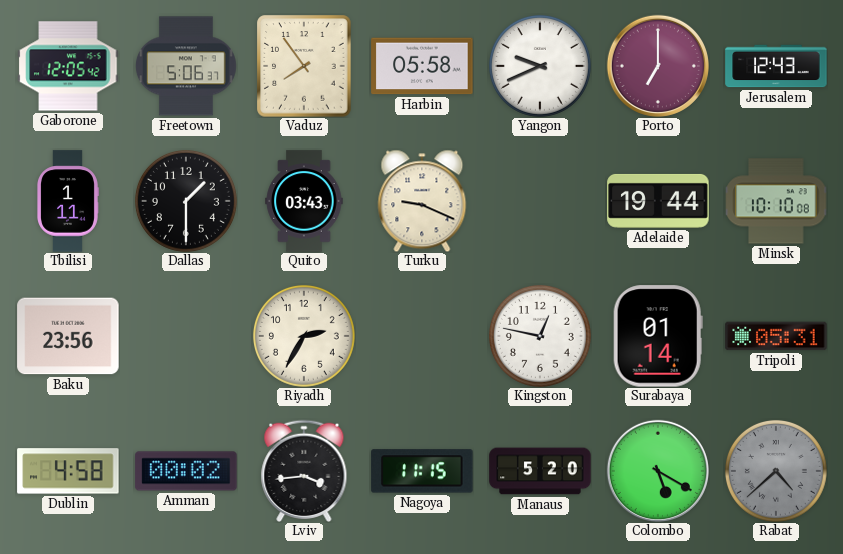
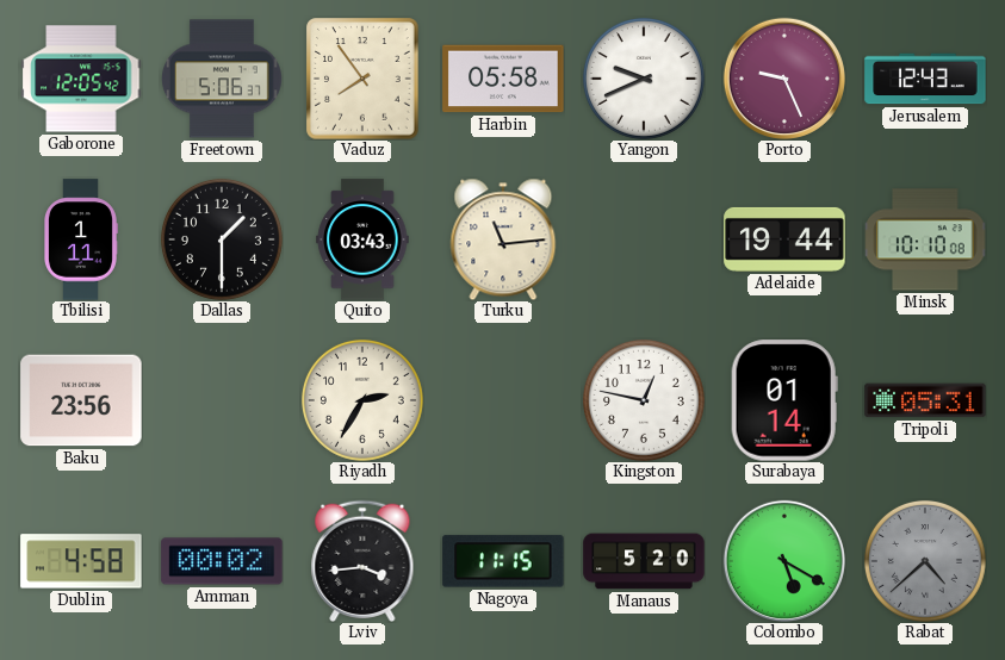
Porto: 7:00 -> 9:26
Turku: 9:19 -> 11:14
